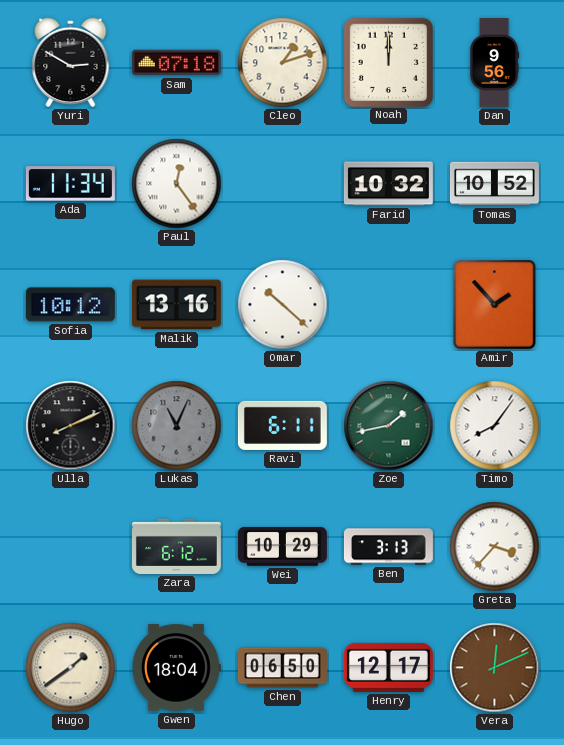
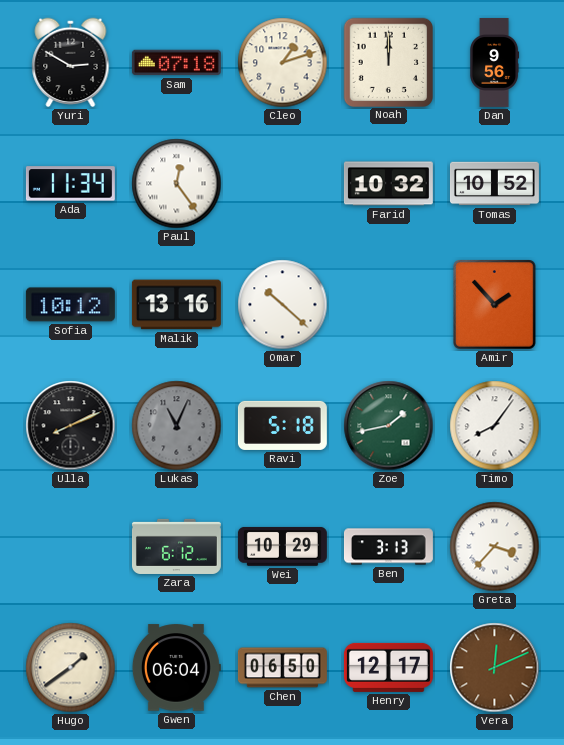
Ravi: 6:11 -> 5:18
Gwen: 18:04 -> 06:04
